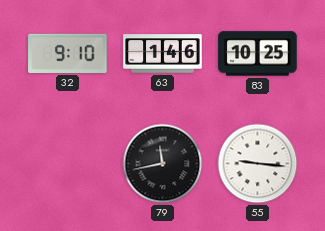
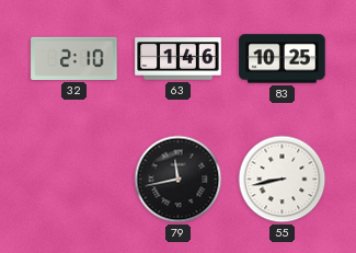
32: 9:10 -> 2:10
55: 9:16 -> 8:43
